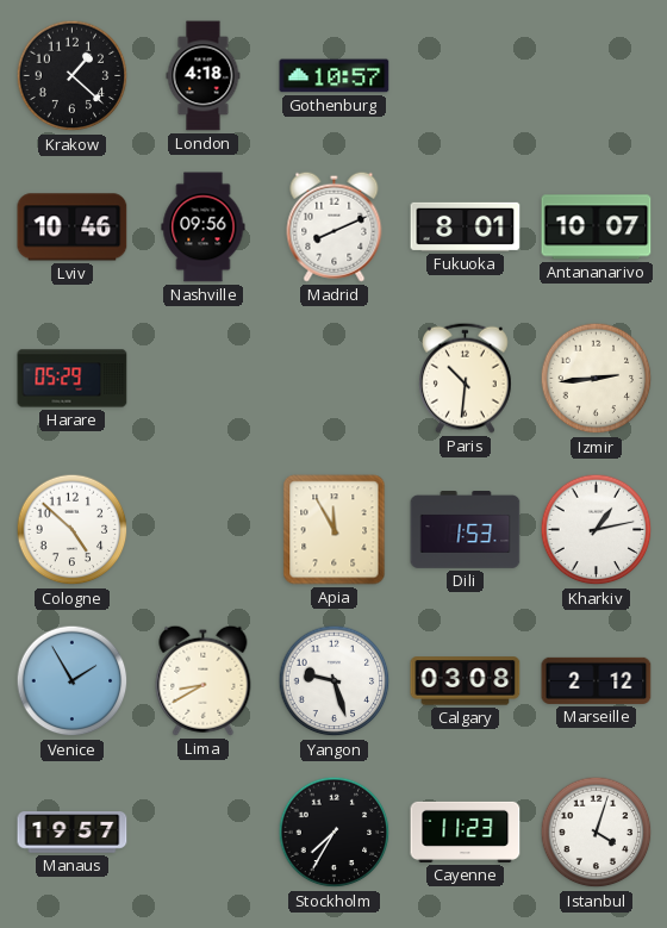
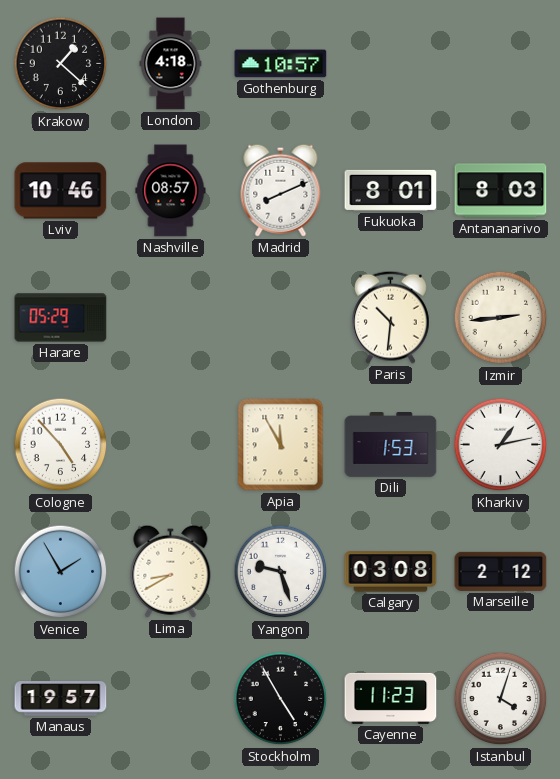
Nashville: 09:56 -> 08:57
Antananarivo: 10:07 -> 8:03
Cologne: 4:52 -> 4:53
Stockholm: 7:35 -> 4:55
